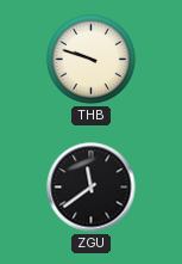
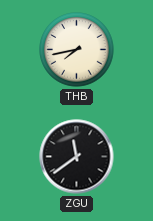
THB: 9:48 -> 7:43
